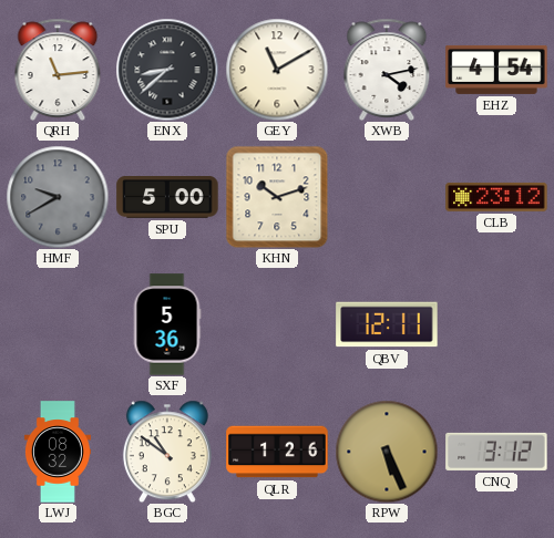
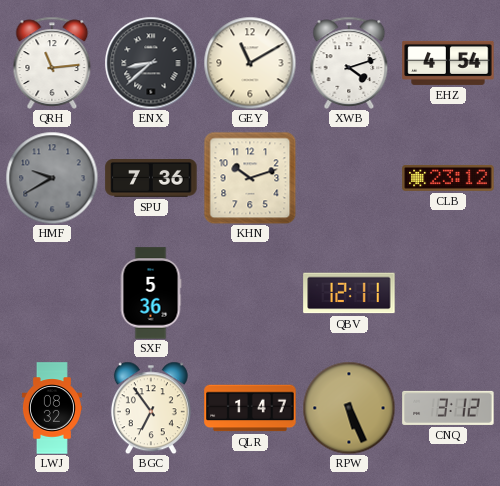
XWB: 4:13 -> 4:12
SPU: 5:00 -> 7:36
BGC: 10:51 -> 6:54
QLR: 1:26 -> 1:47
